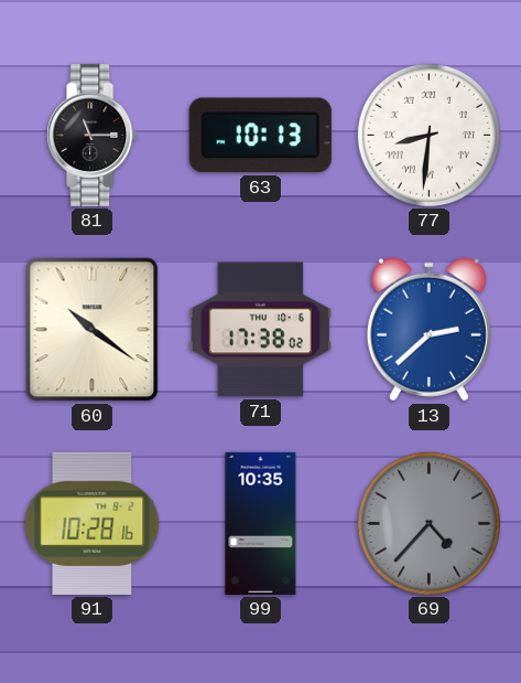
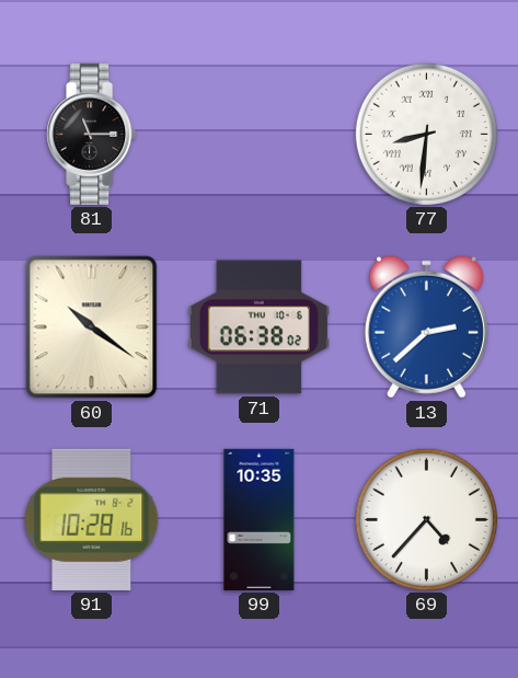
63: 10:13 -> none
71: 17:38 -> 06:38
69 dial: grey -> white
